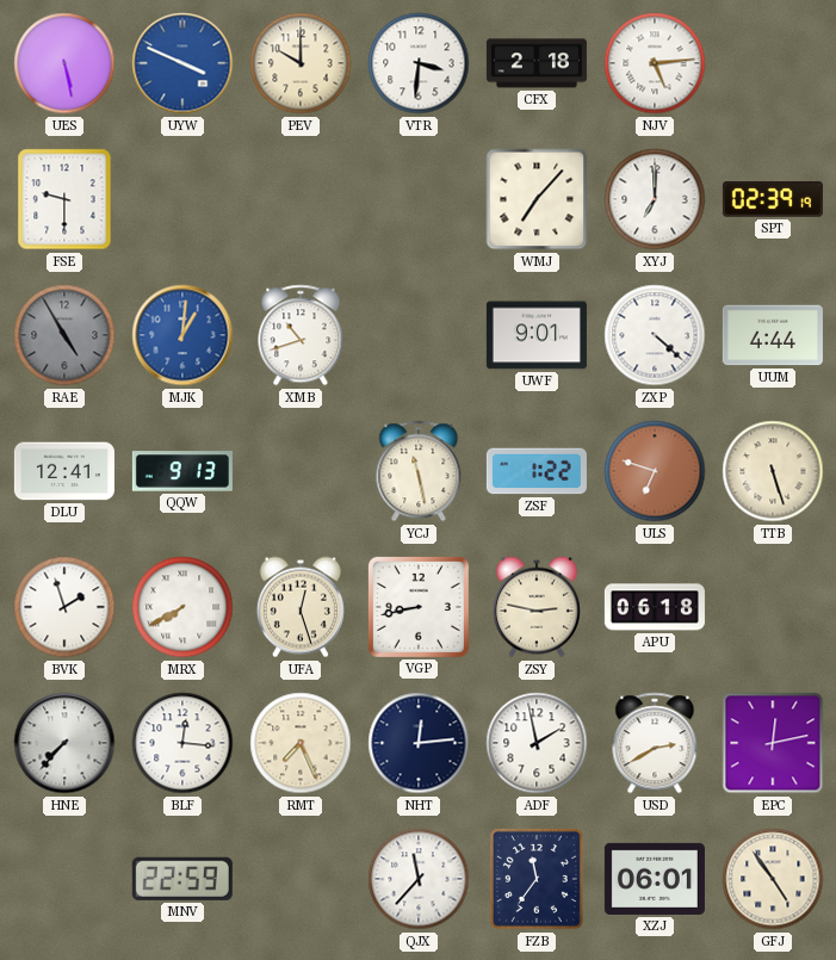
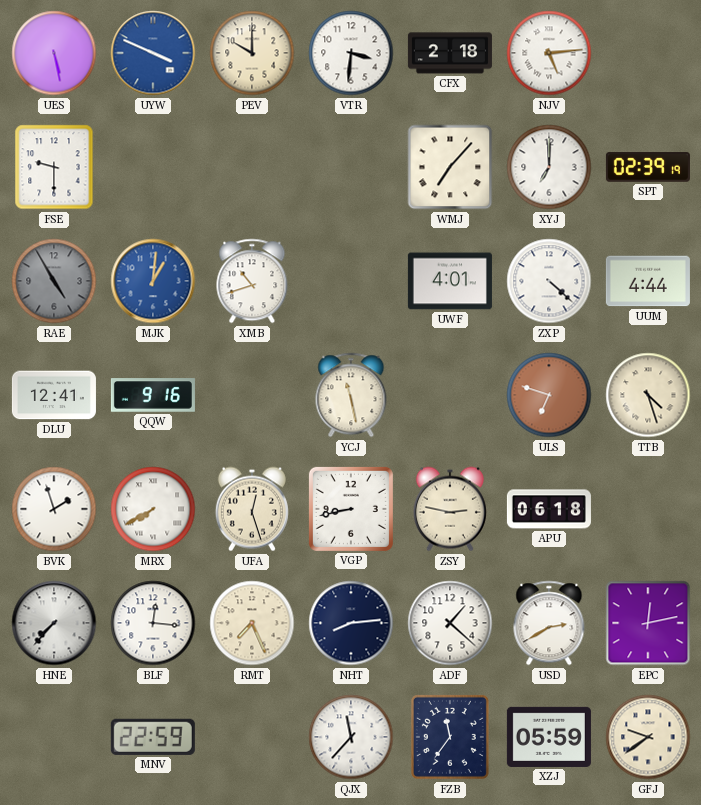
UWF: 9:01 -> 4:01
QQW: 9:13 -> 9:16
ZSF: 1:22 -> none
TTB: 5:27 -> 4:27
NHT: 12:14 -> 8:14
ADF: 1:58 -> 1:22
XZJ: 06:01 -> 05:59
GFJ: 4:54 -> 9:39
